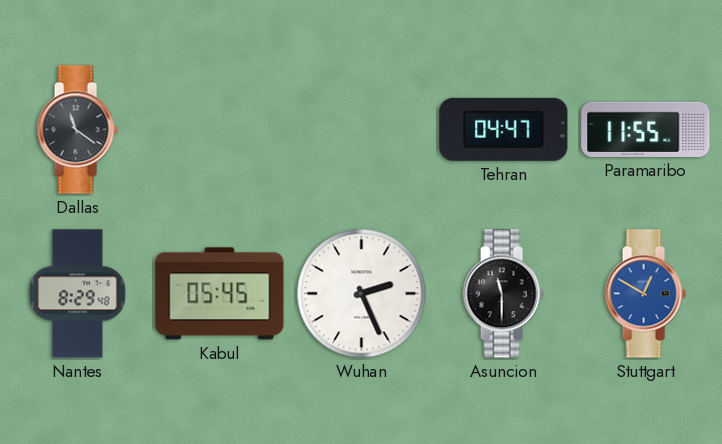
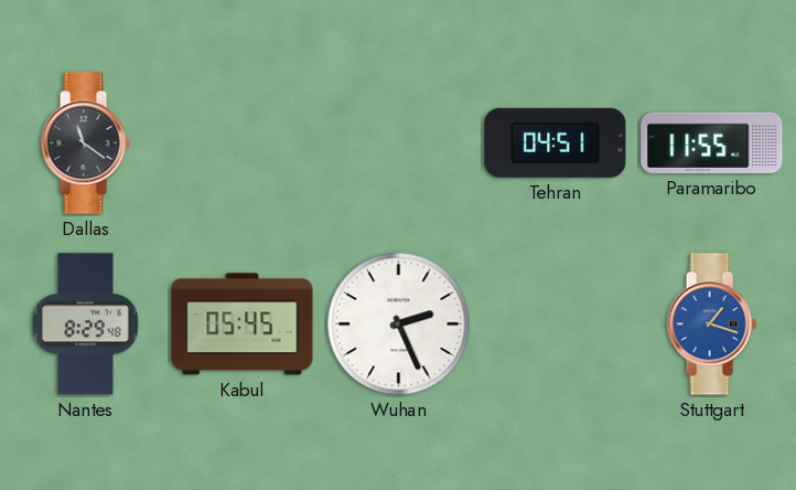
Tehran: 04:47 -> 04:51
Asuncion: 11:30 -> none
Stuttgart: 12:50 -> 1:18
